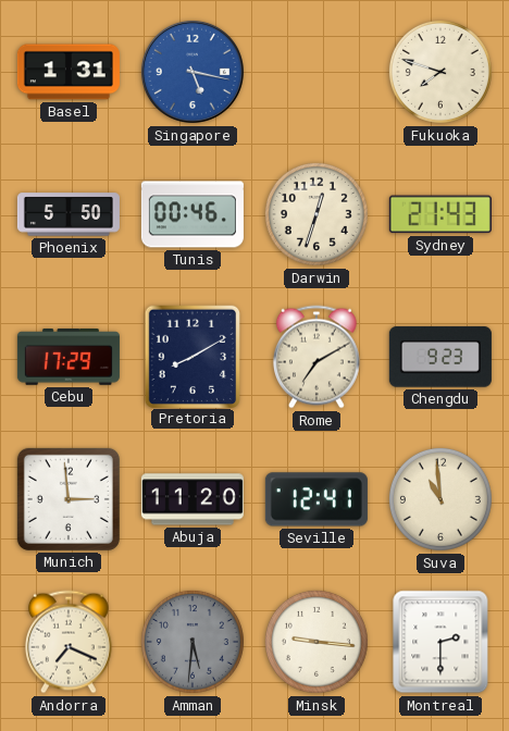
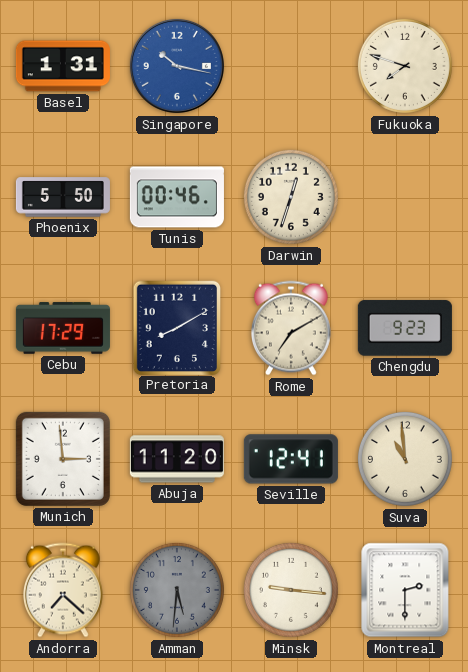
Singapore: 5:17 -> 10:17
Sydney: 21:43 -> none
Andorra: 7:19 -> 7:22
